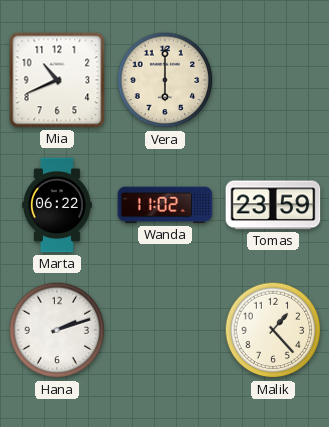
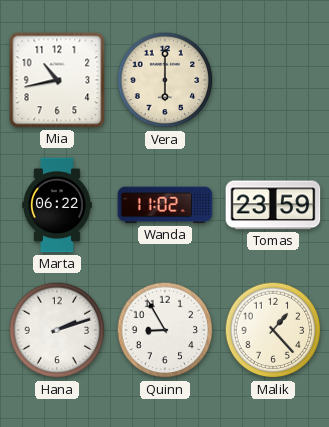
Mia: 10:41 -> 10:43
Quinn: none -> 8:55
